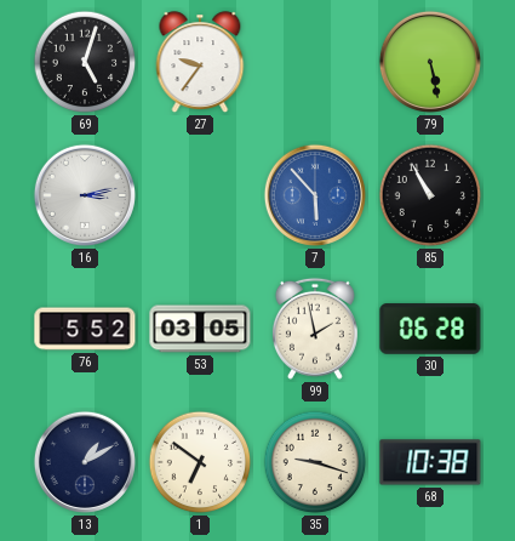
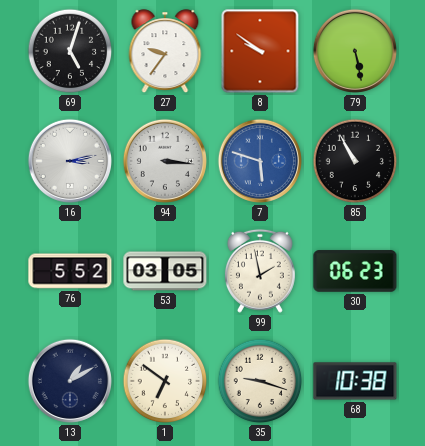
8: none -> 9:51
94: none -> 3:16
7: 5:53 -> 5:48
30: 06:28 -> 06:23
